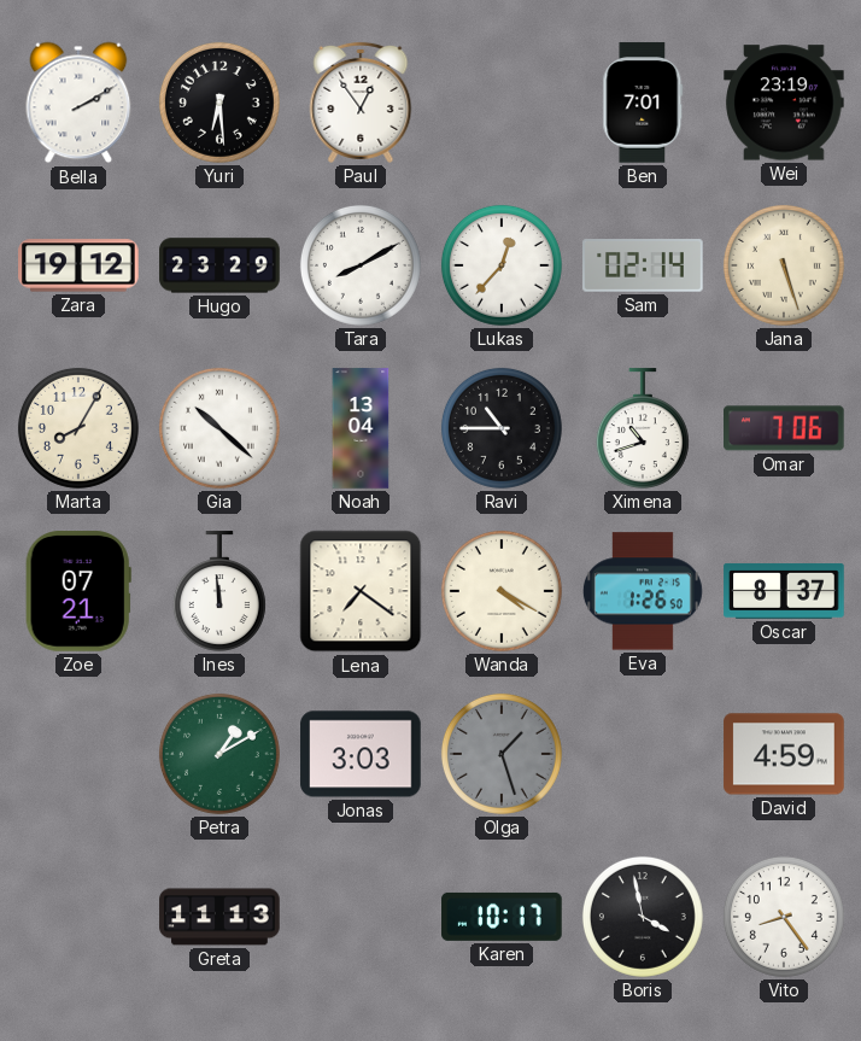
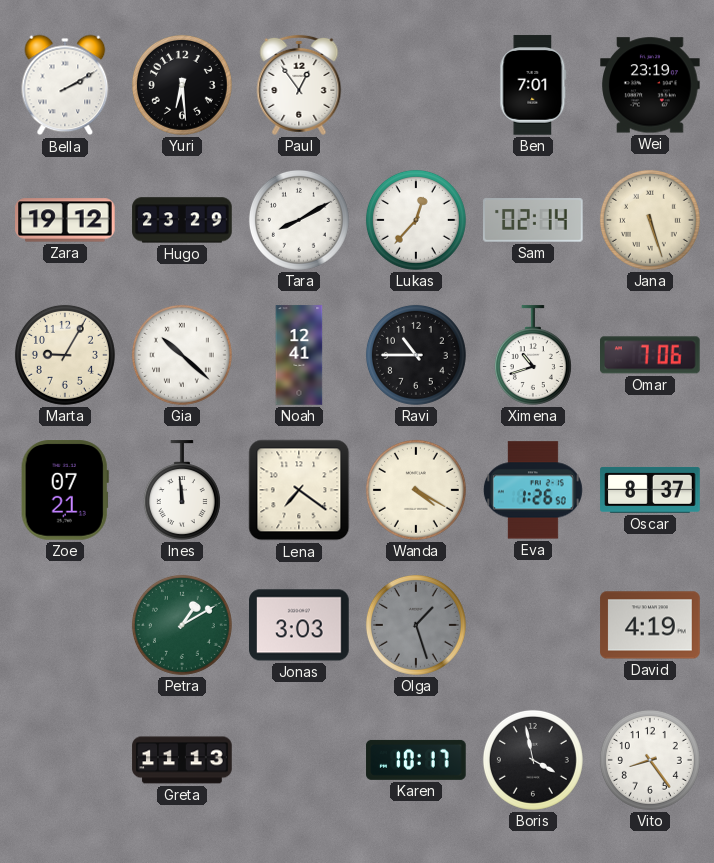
Marta: 8:05 -> 9:05
Noah: 13:04 -> 12:41
David: 4:59 -> 4:19
